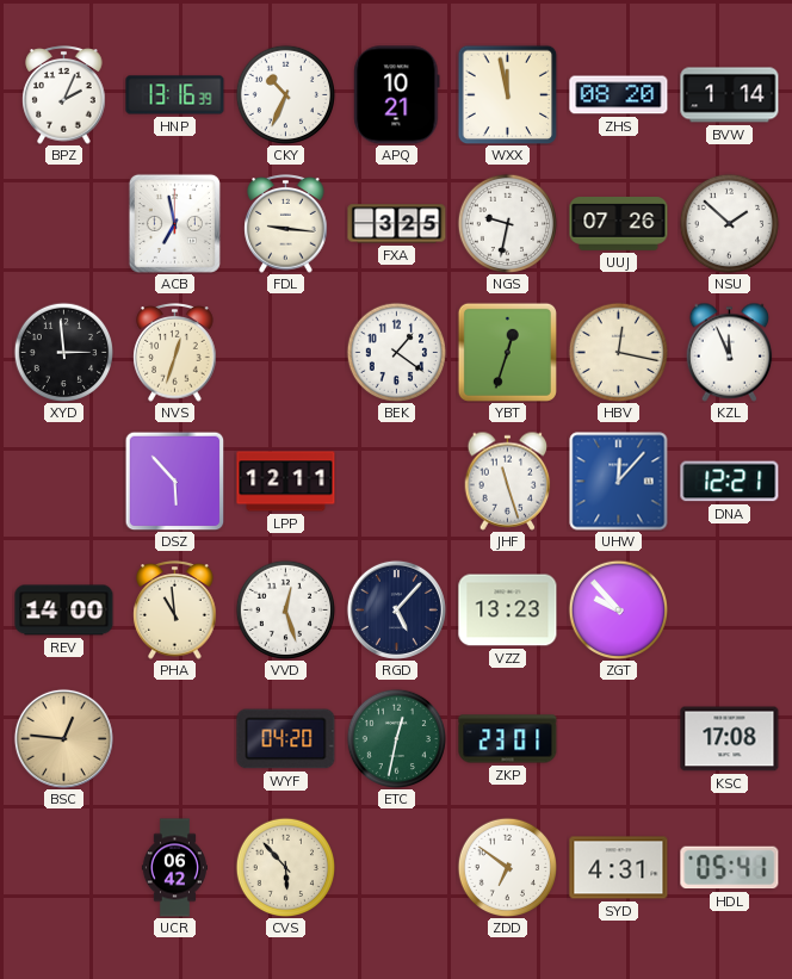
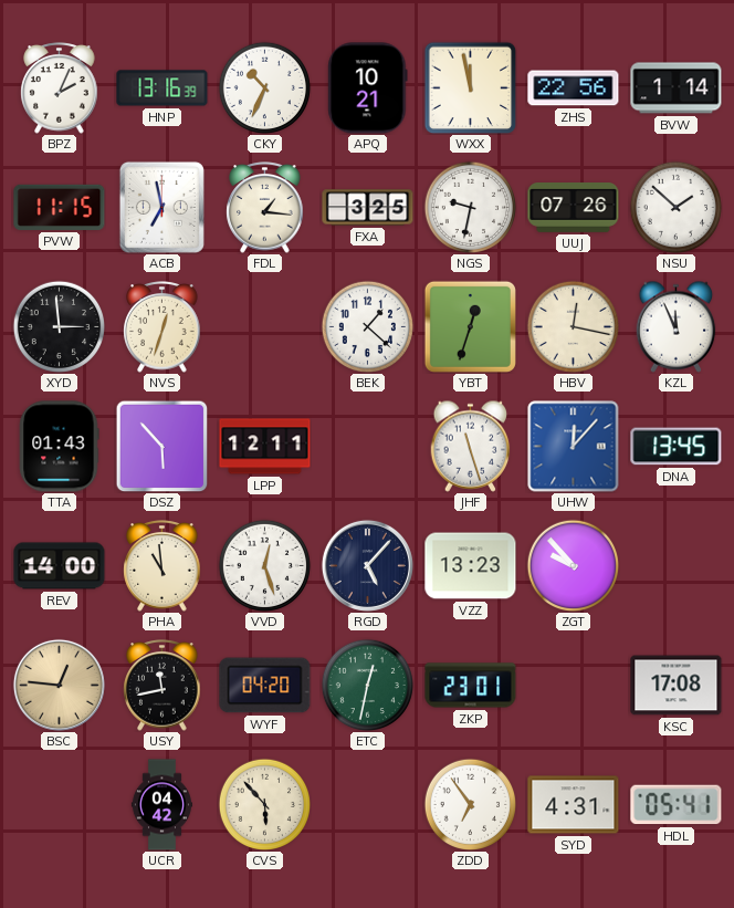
ZHS: 08:20 -> 22:56
PVW: none -> 11:15
FDL: 9:16 -> 1:16
BEK: 1:21 -> 1:22
TTA: none -> 01:43
DNA: 12:21 -> 13:45
USY: none -> 11:43
UCR: 06:42 -> 04:42
ZDD: 6:51 -> 6:54
